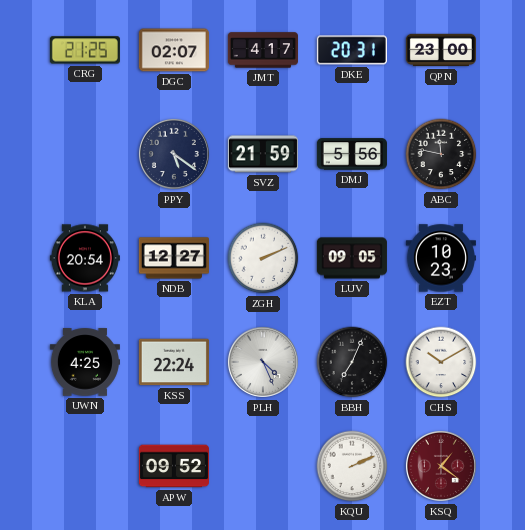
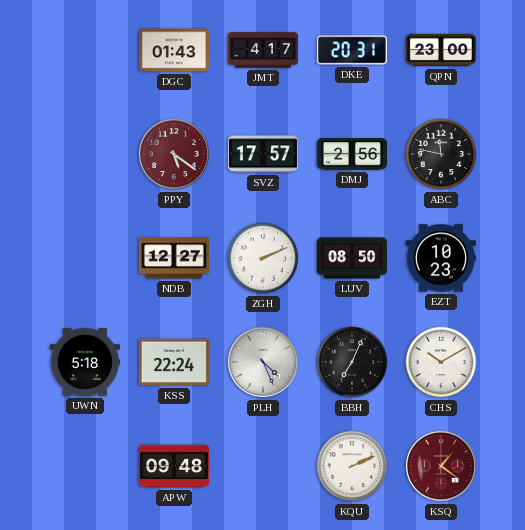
CRG: 21:25 -> none
DGC: 02:07 -> 01:43
PPY dial: navy -> burgundy
SVZ: 21:59 -> 17:57
DMJ: 5:56 -> 2:56
KLA: 20:54 -> none
LUV: 09:05 -> 08:50
UWN: 4:25 -> 5:18
APW: 09:52 -> 09:48
